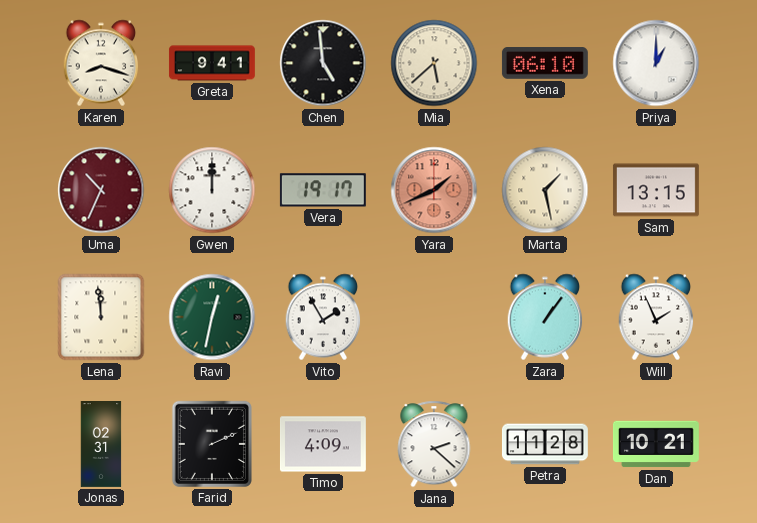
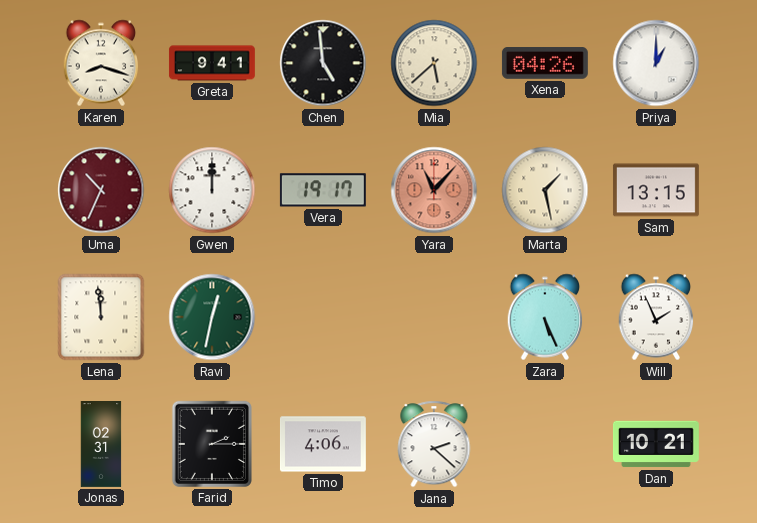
Xena: 06:10 -> 04:26
Yara: 1:41 -> 11:07
Vito: 1:55 -> none
Zara: 1:06 -> 5:26
Farid: 2:11 -> 2:15
Timo: 4:09 -> 4:06
Petra: 11:28 -> none
